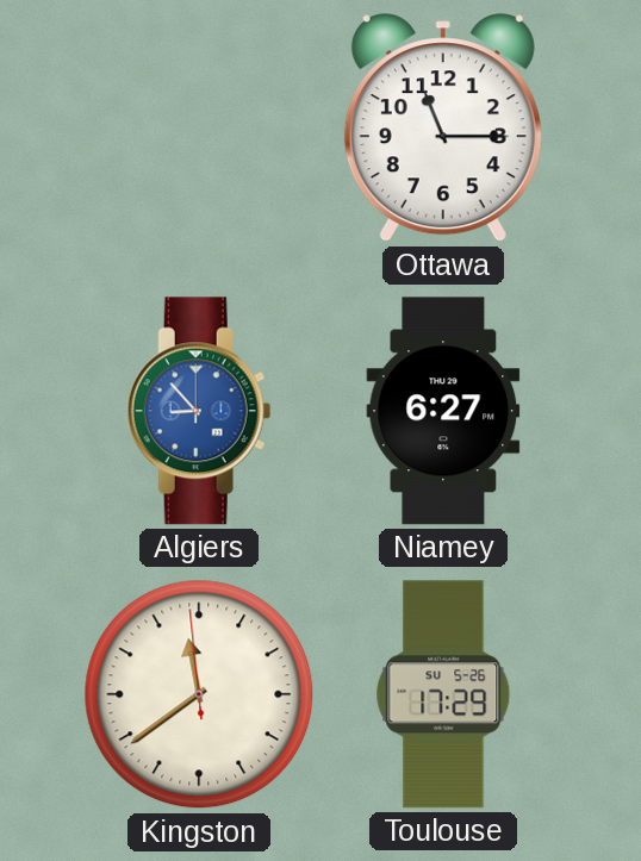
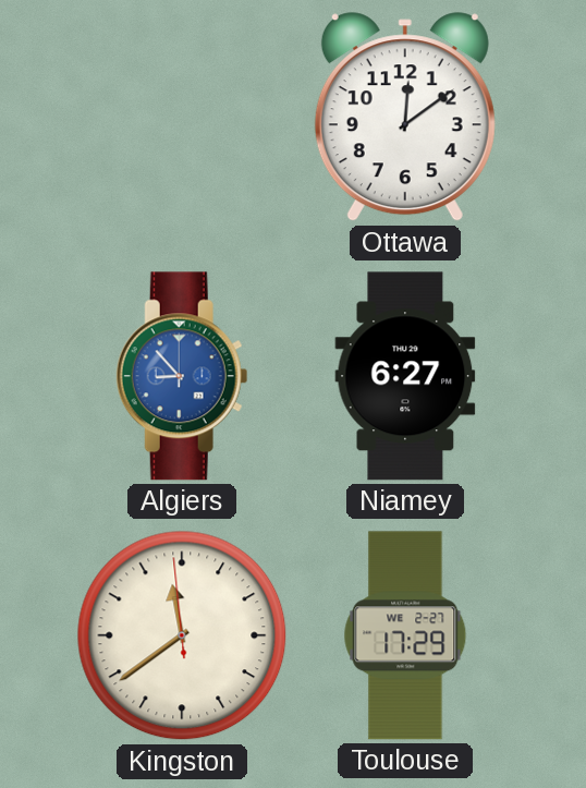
Ottawa: 11:15 -> 12:09
Toulouse date: SU 5-26 -> WE 2-27
